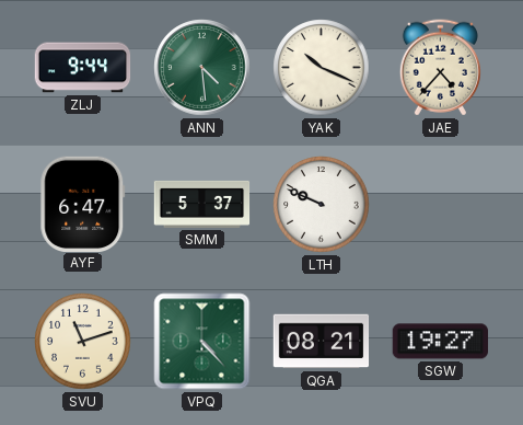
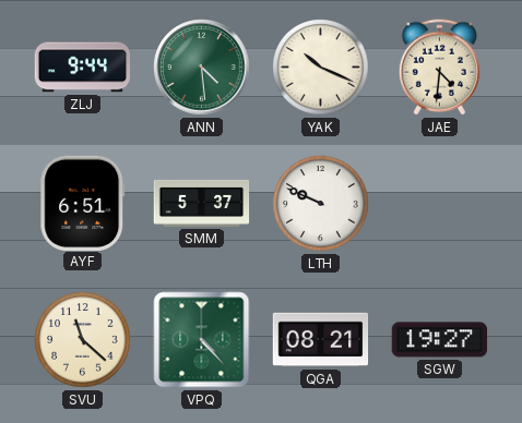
JAE: 4:37 -> 4:31
AYF: 6:47 -> 6:51
SVU: 11:12 -> 11:22
